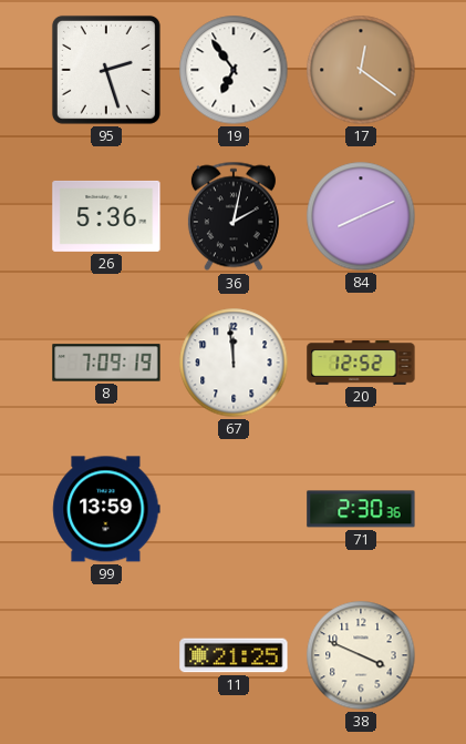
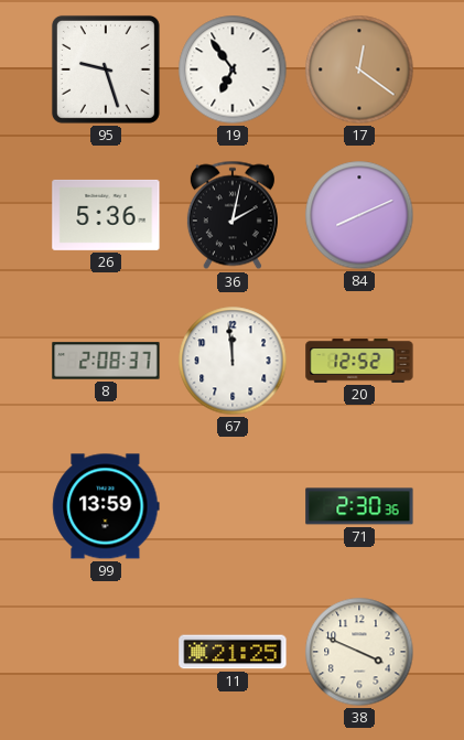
95: 2:27 -> 9:27
8: 7:09 -> 2:08
